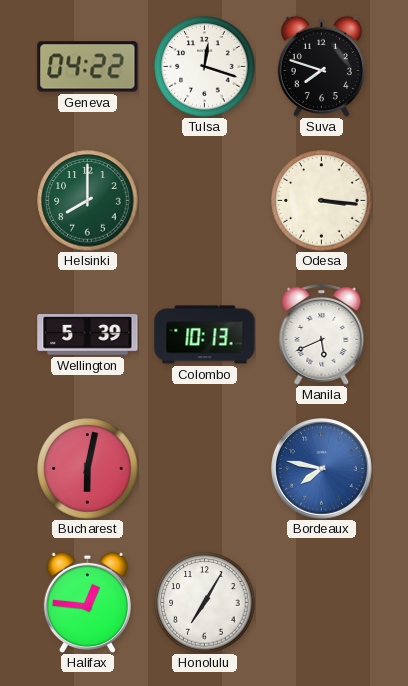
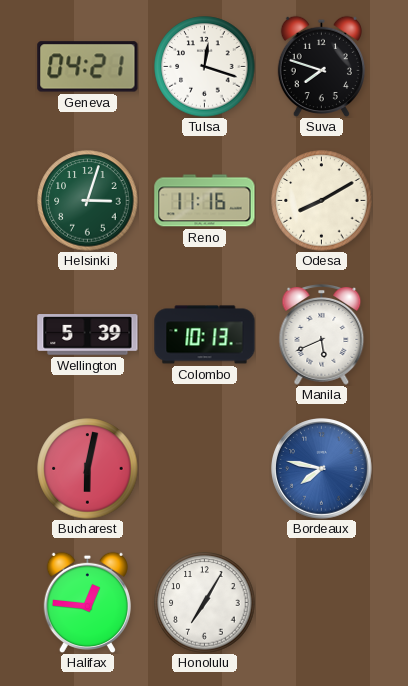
Geneva: 04:22 -> 04:21
Helsinki: 8:00 -> 3:03
Reno: none -> 11:16
Odesa: 3:16 -> 8:10
